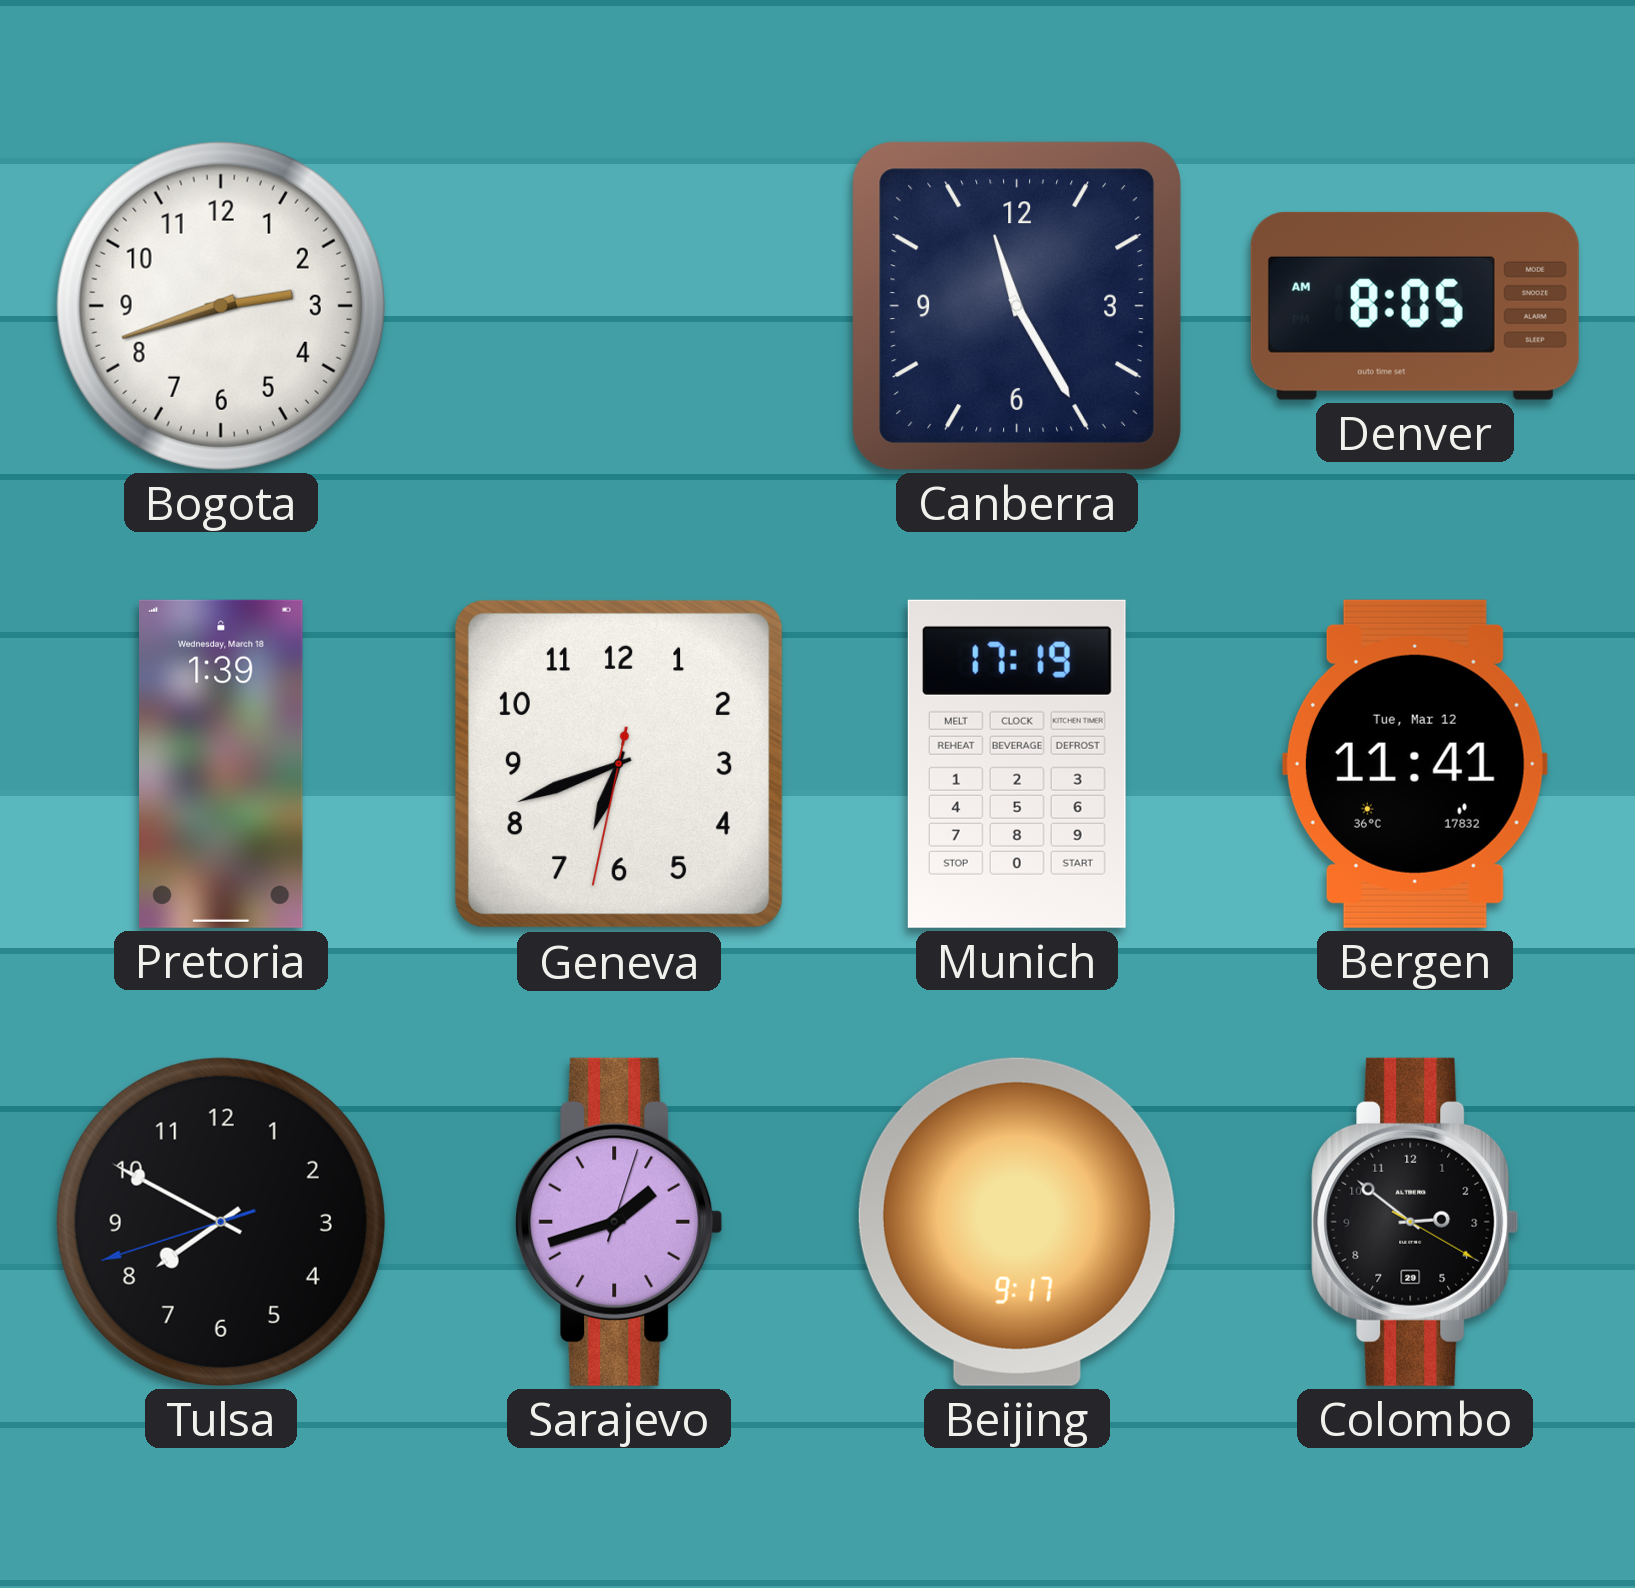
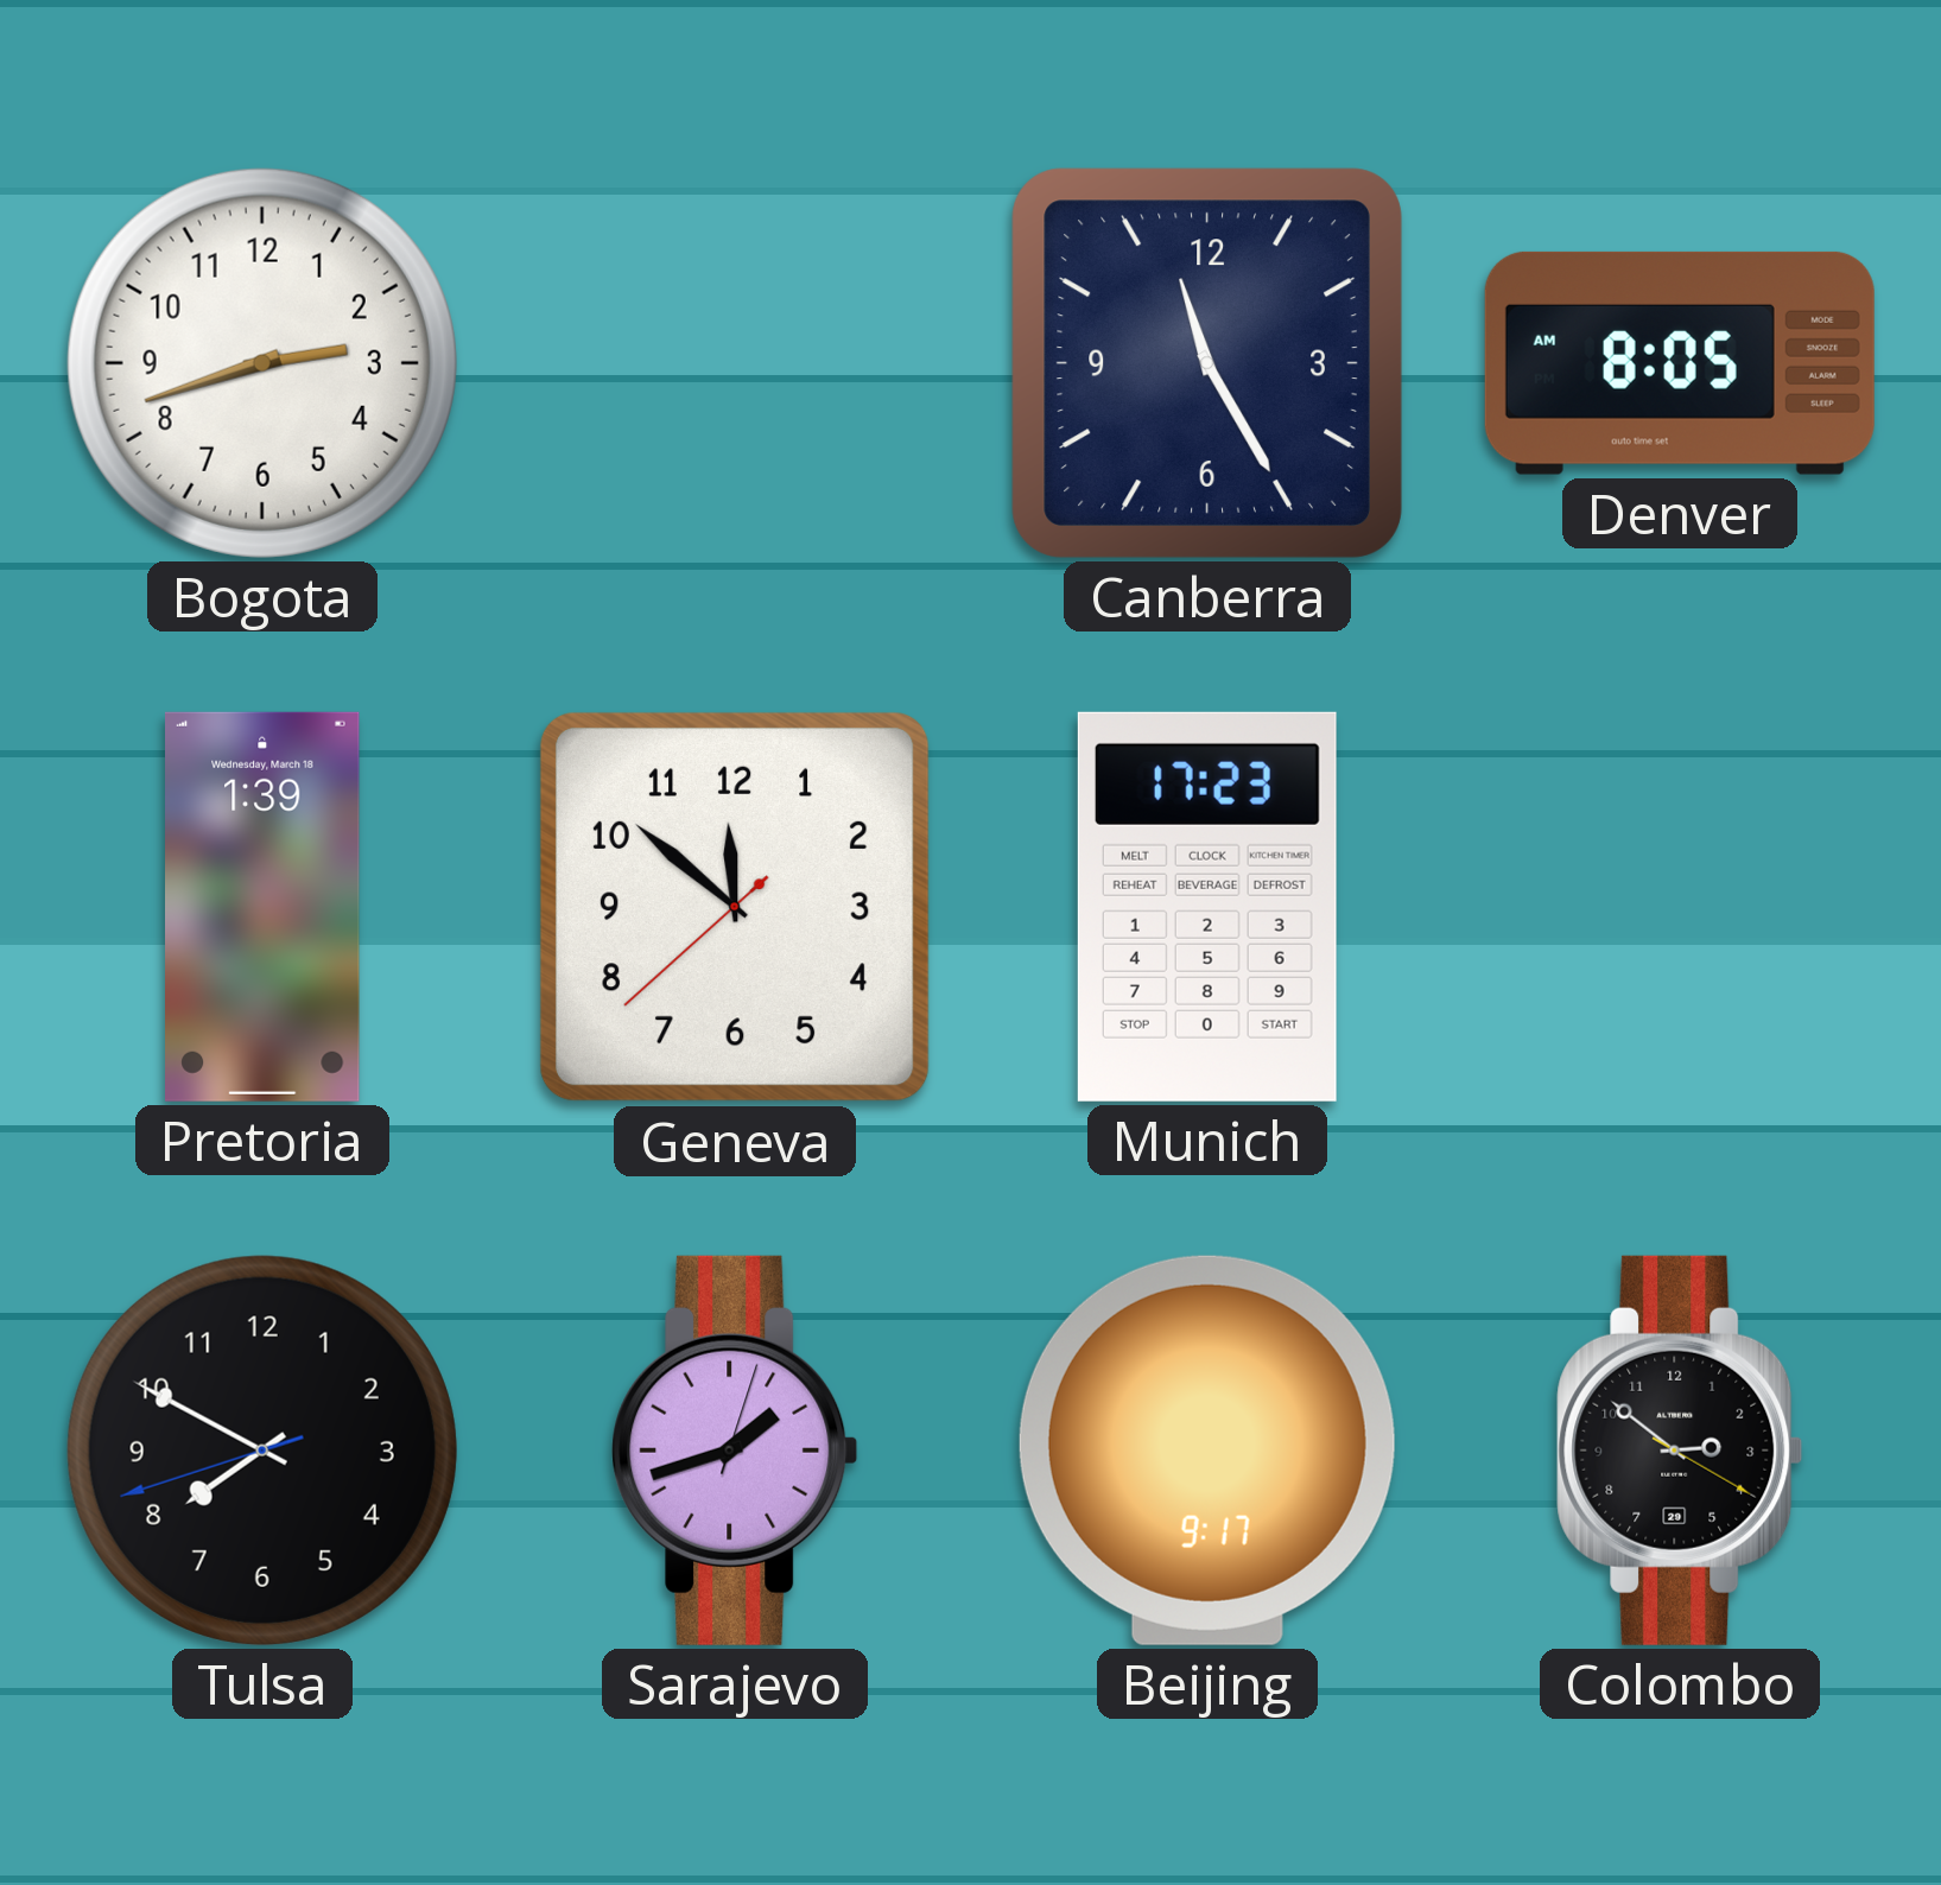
Geneva: 6:41 -> 11:51
Munich: 17:19 -> 17:23
Bergen: 11:41 -> none
